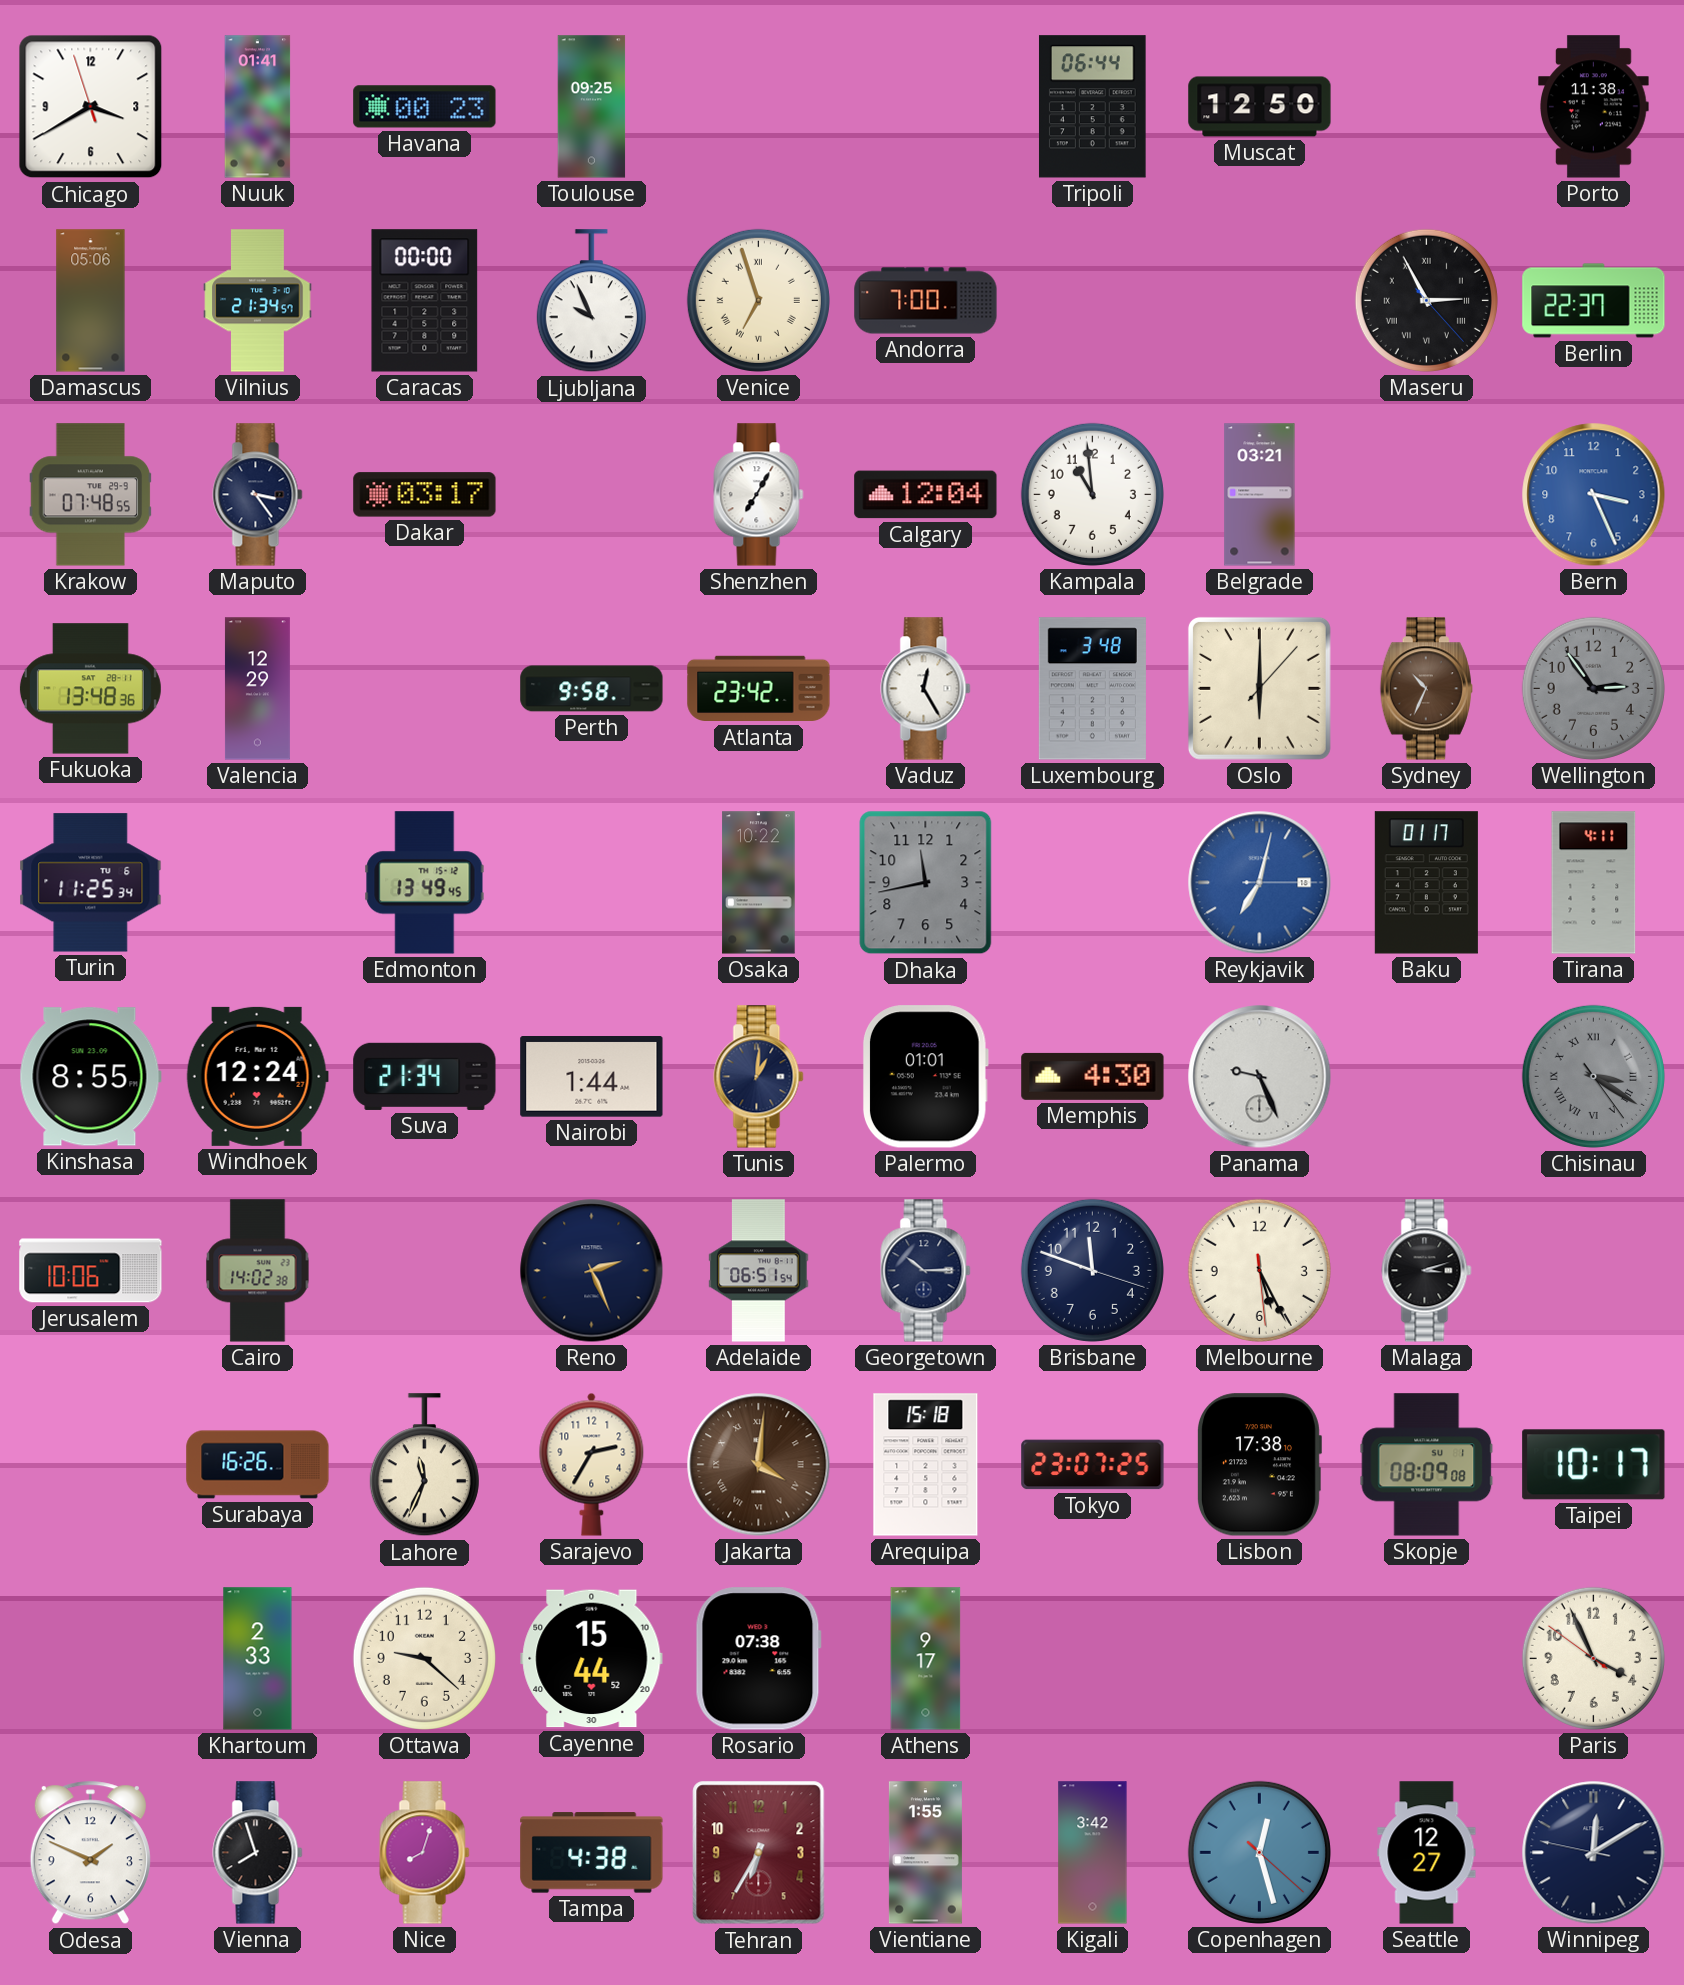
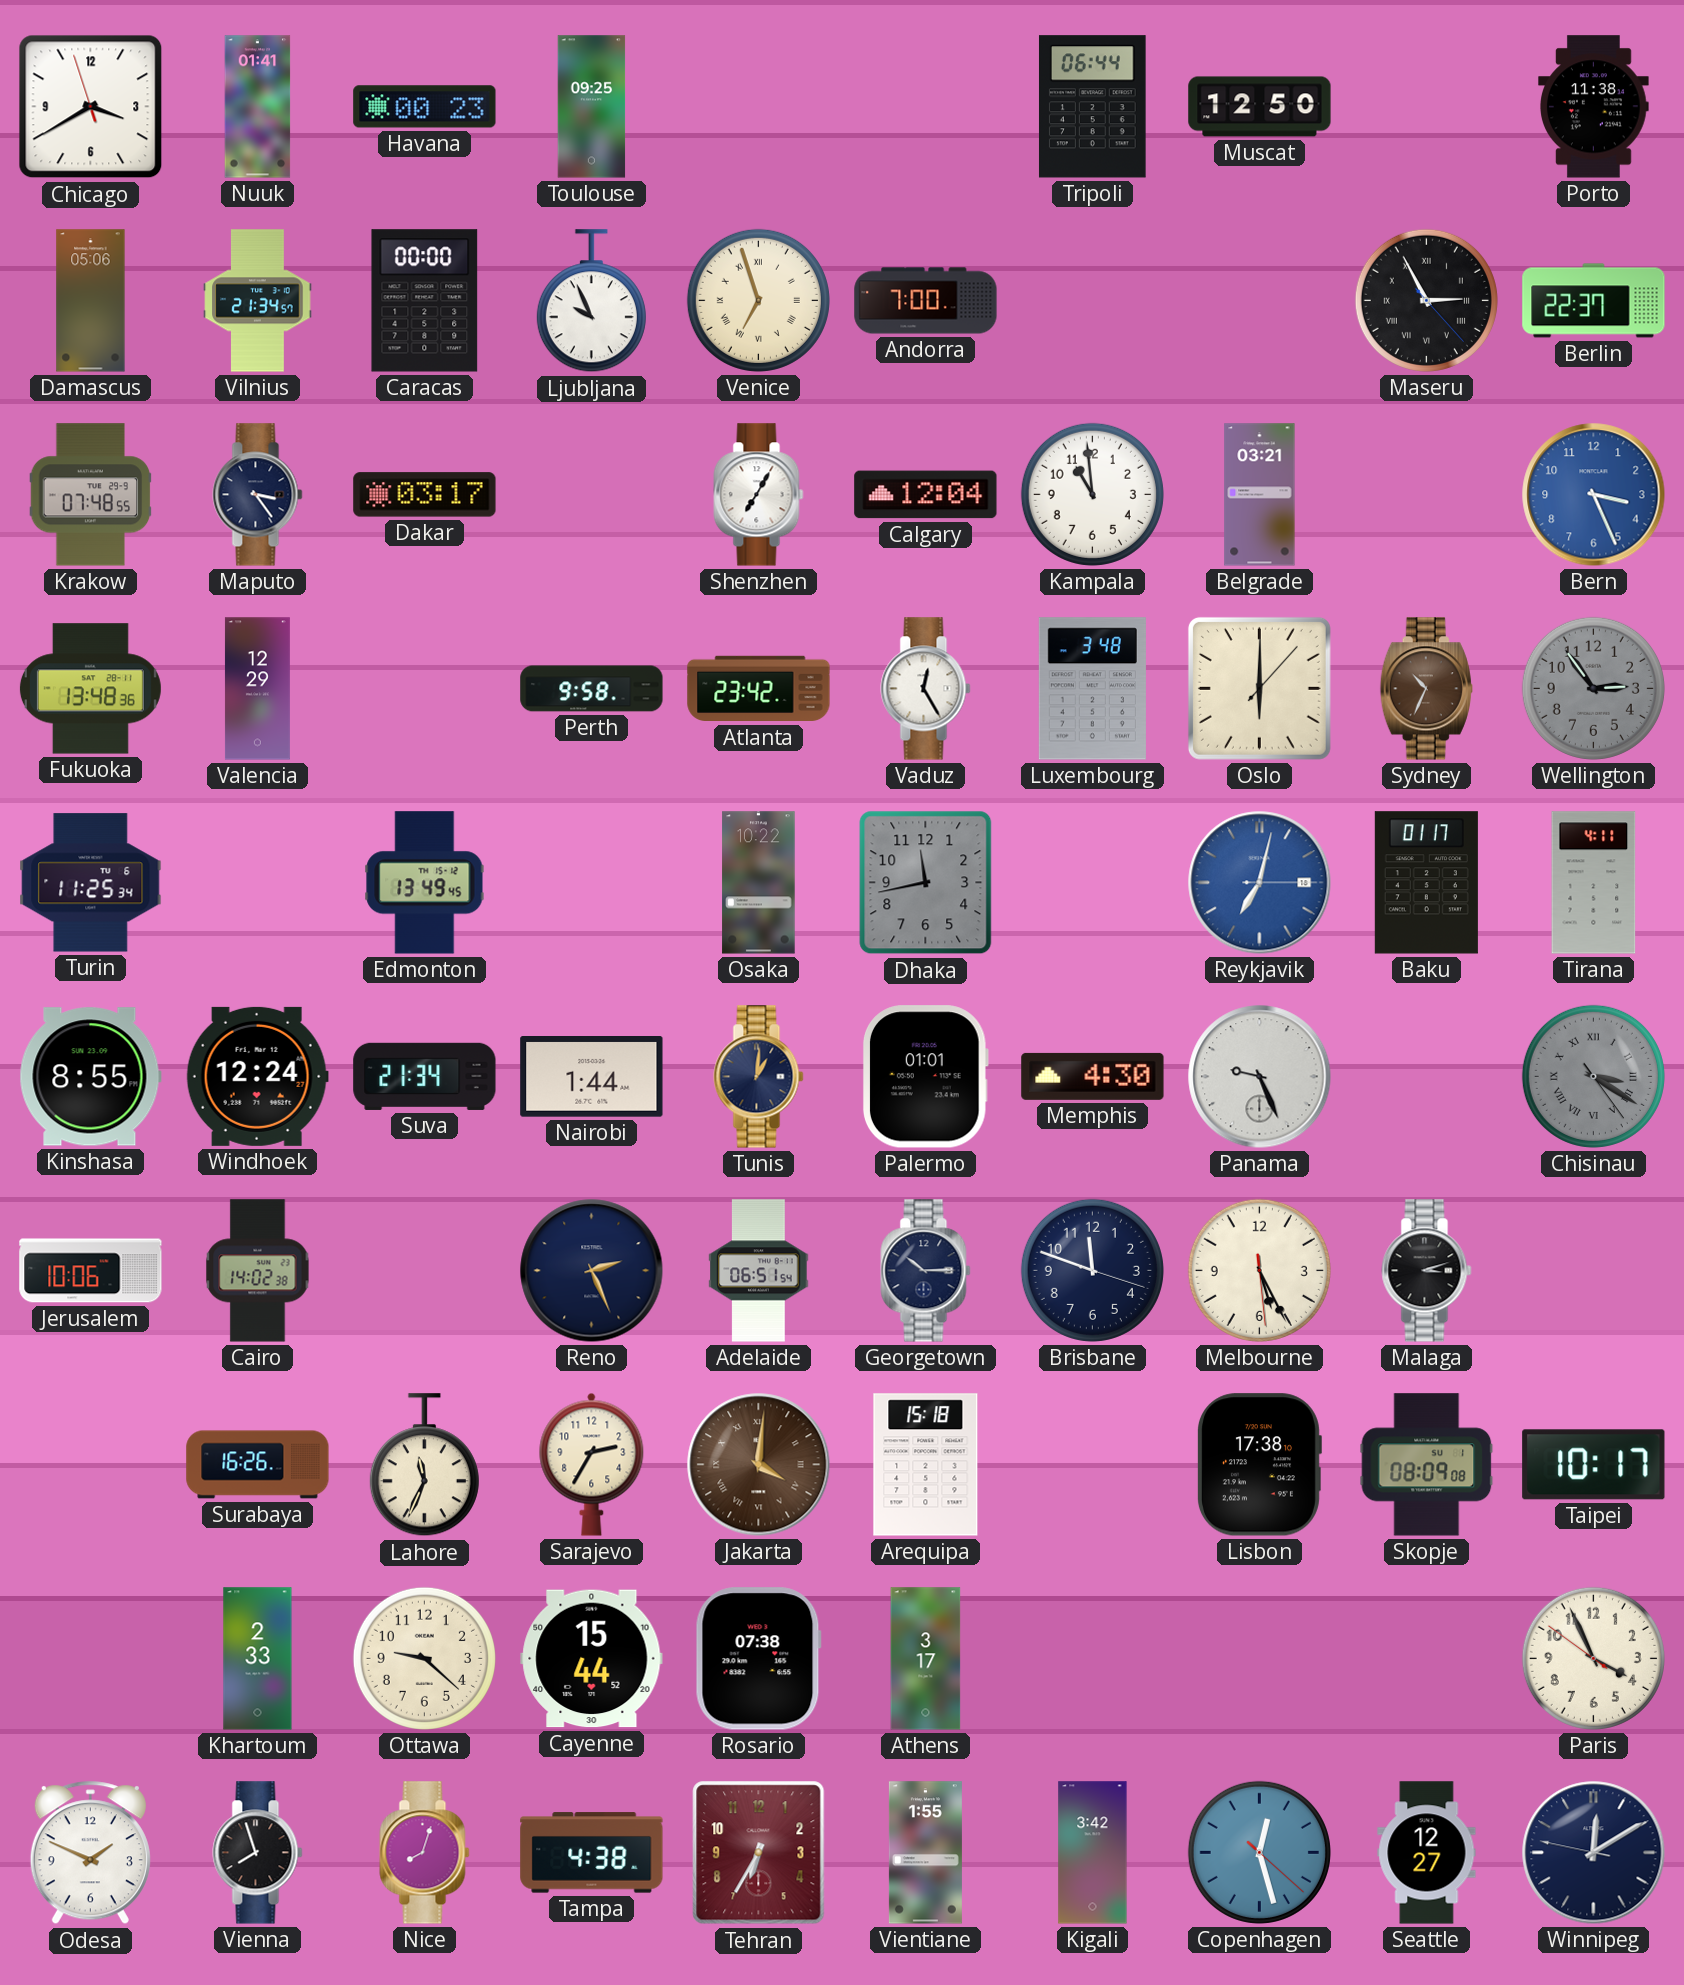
Tokyo: 23:07 -> none
Athens: 9:17 -> 3:17
